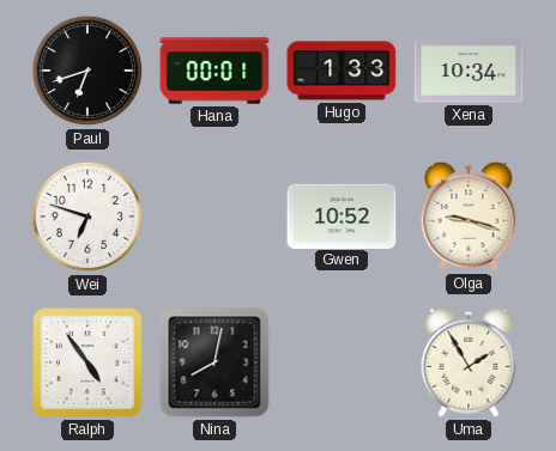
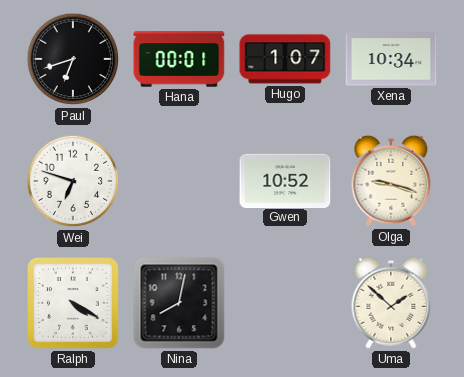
Hugo: 1:33 -> 1:07
Ralph: 4:54 -> 4:20
Uma: 1:55 -> 1:52
